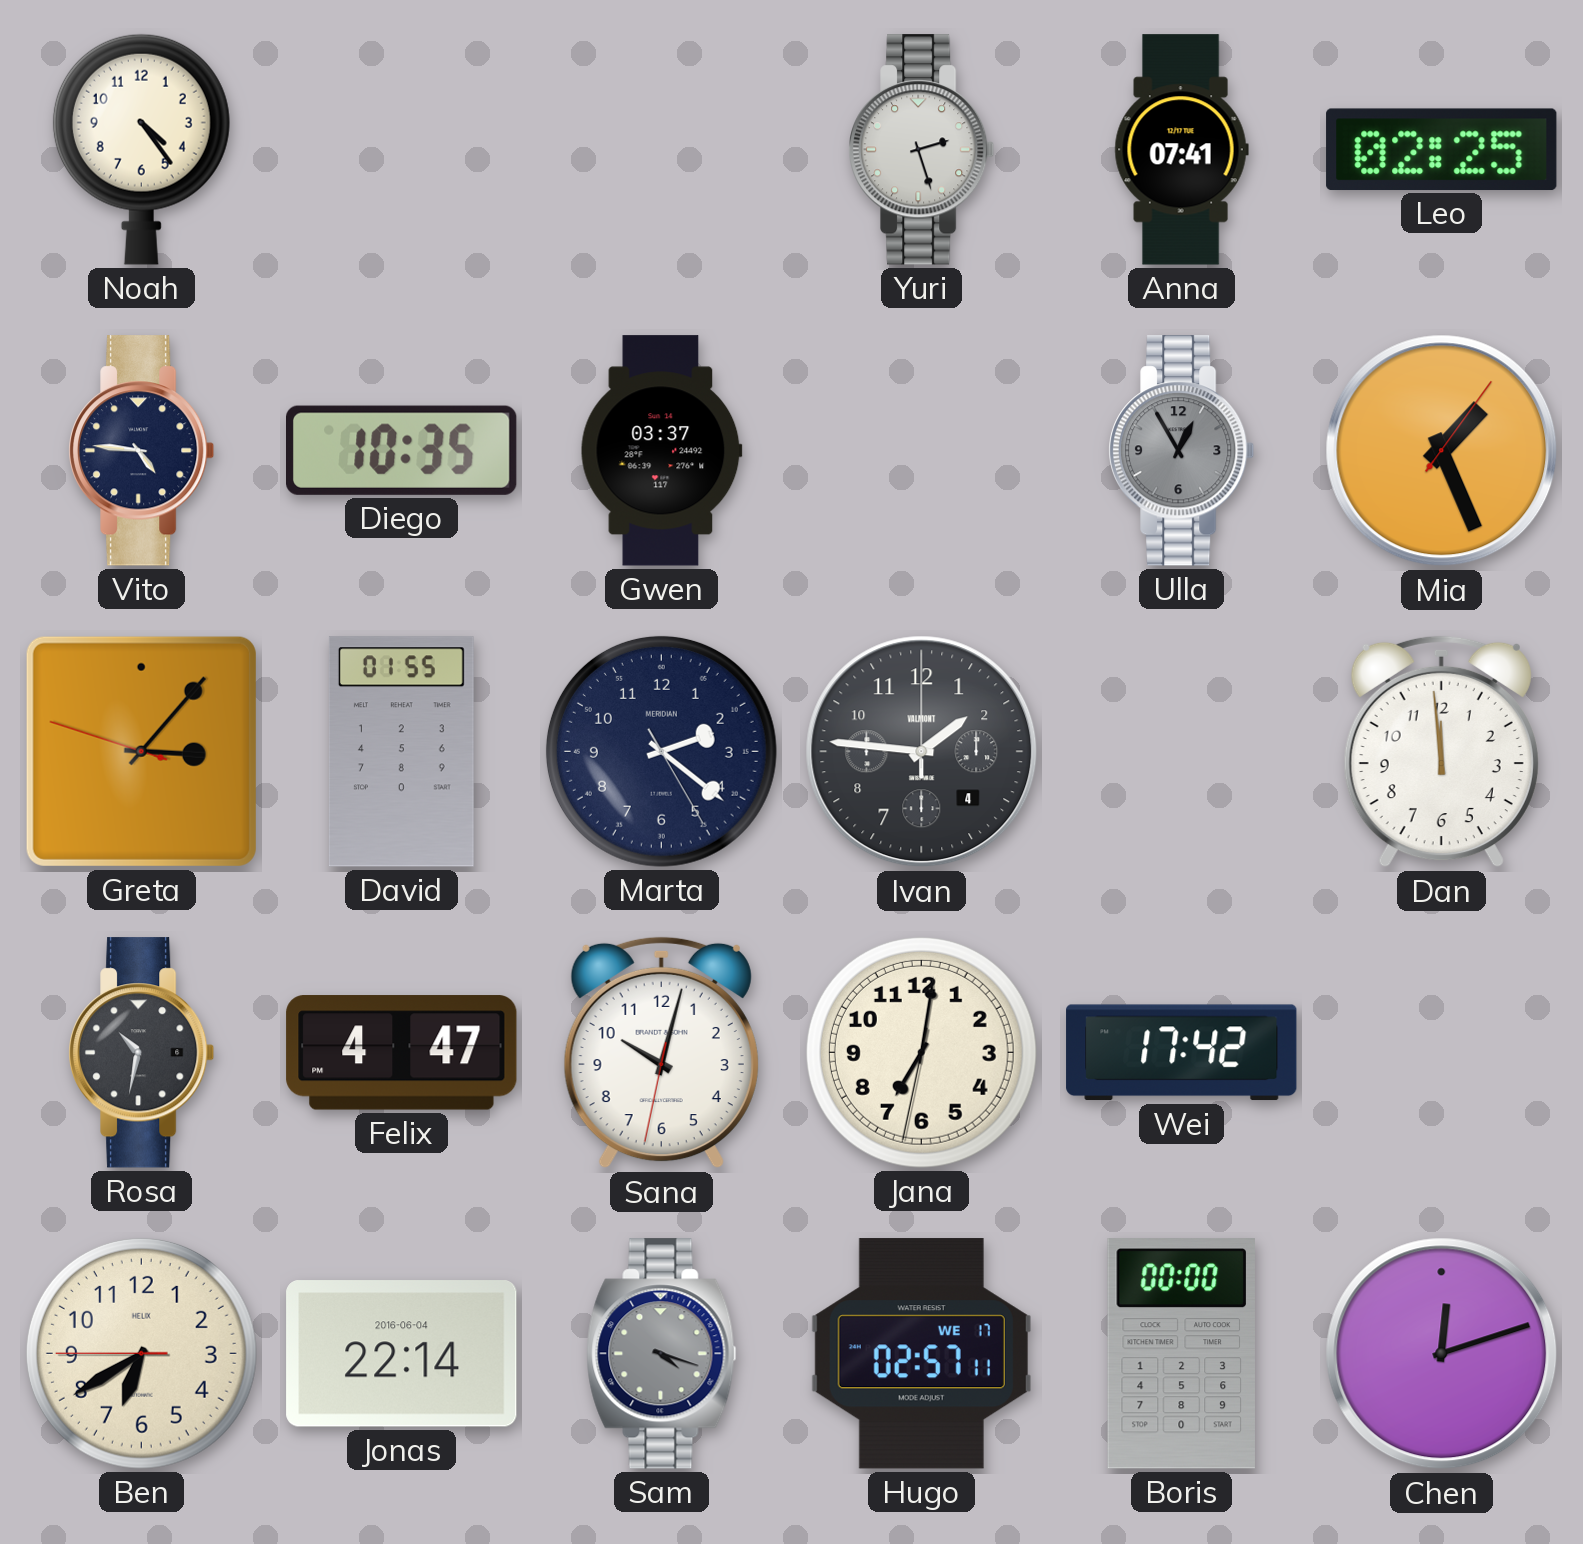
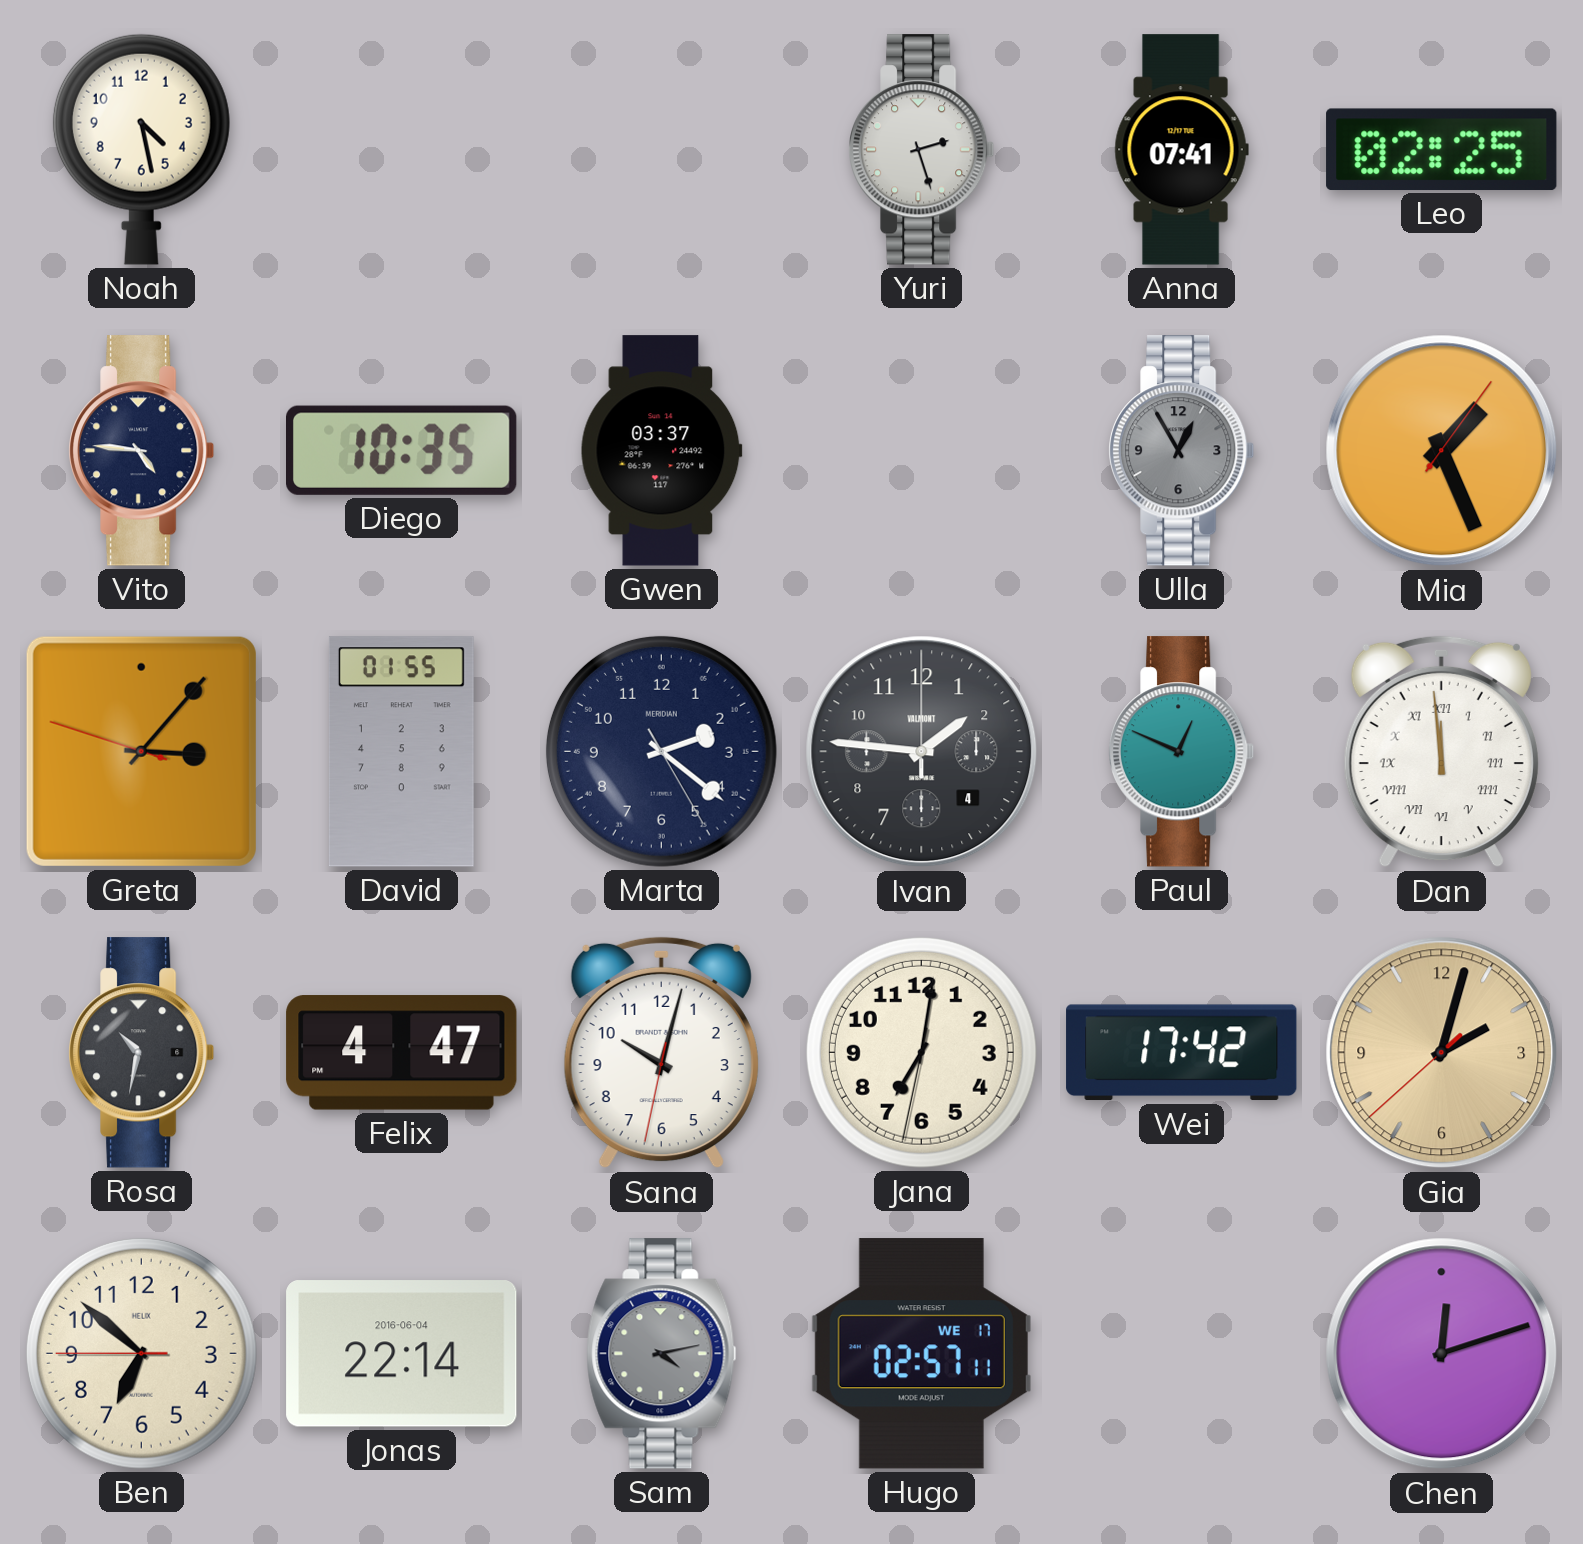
Noah: 4:24 -> 4:28
Paul: none -> 12:49
Dan numerals: Arabic -> Roman
Gia: none -> 2:02
Ben: 6:39 -> 6:51
Sam: 4:18 -> 4:13
Boris: 00:00 -> none
